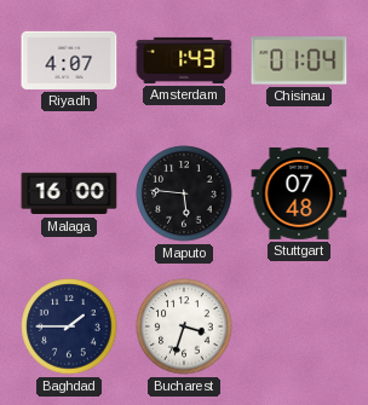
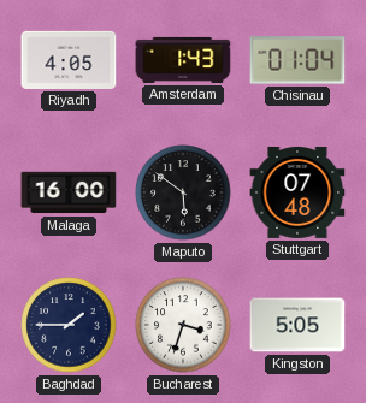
Riyadh: 4:07 -> 4:05
Maputo: 5:46 -> 5:51
Kingston: none -> 5:05
